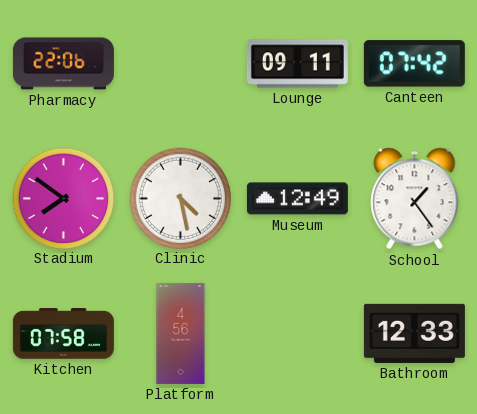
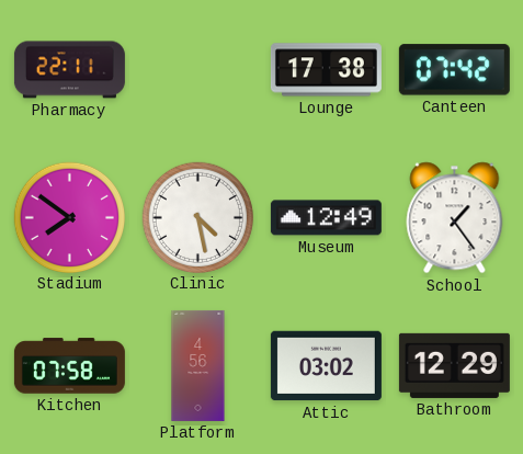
Pharmacy: 22:06 -> 22:11
Lounge: 09:11 -> 17:38
Attic: none -> 03:02
Bathroom: 12:33 -> 12:29
